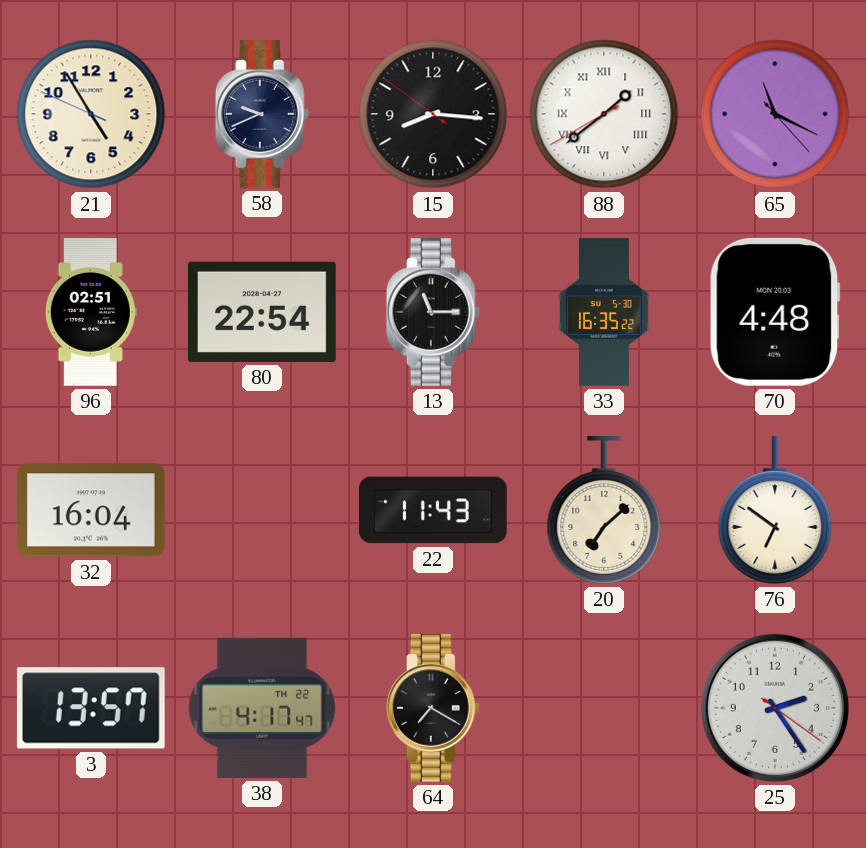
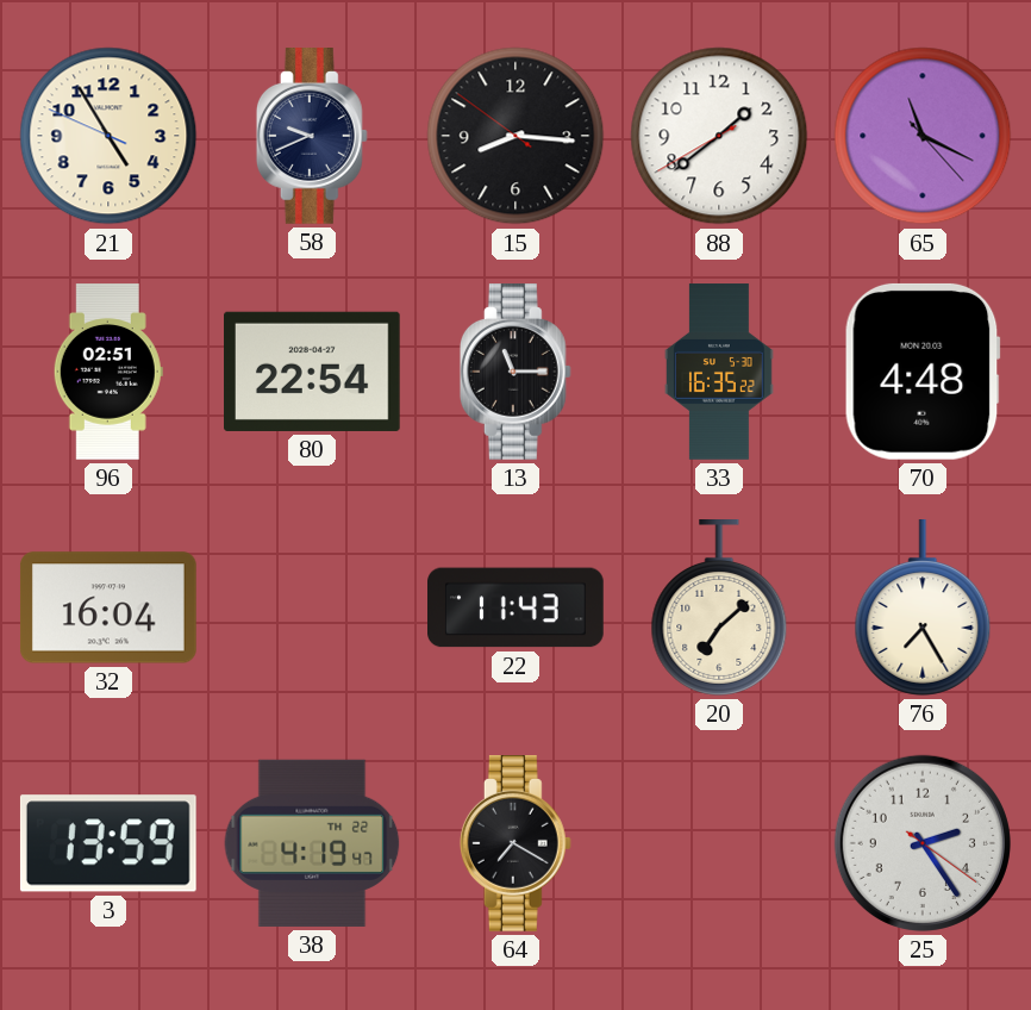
88 numerals: Roman -> Arabic
76: 6:51 -> 7:25
3: 13:57 -> 13:59
38: 4:17 -> 4:19
